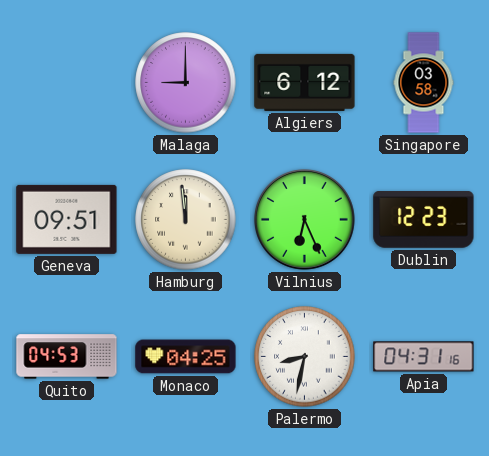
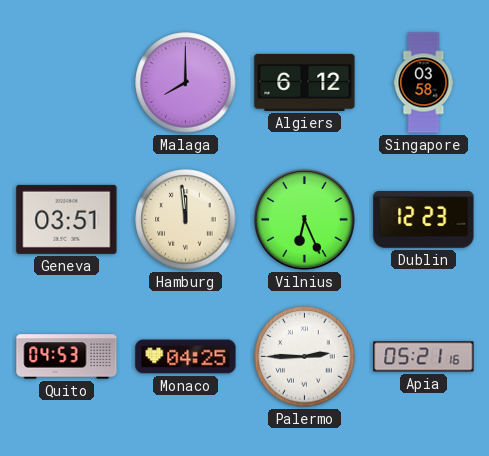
Malaga: 9:00 -> 8:00
Geneva: 09:51 -> 03:51
Palermo: 8:32 -> 2:45
Apia: 04:31 -> 05:21
